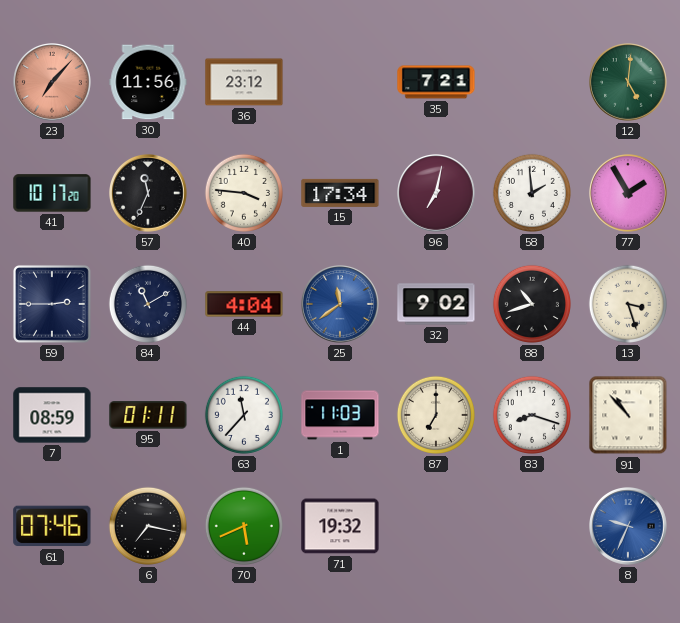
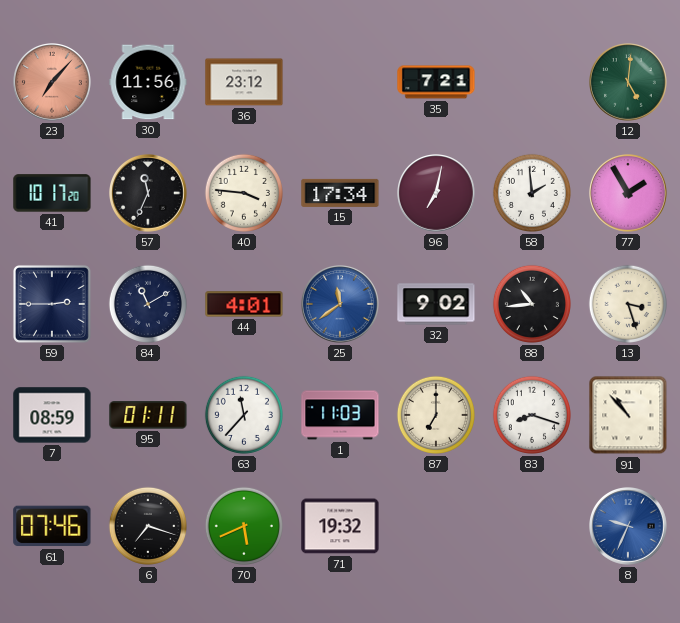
44: 4:04 -> 4:01
88: 10:42 -> 10:44
6: 7:17 -> 7:18
